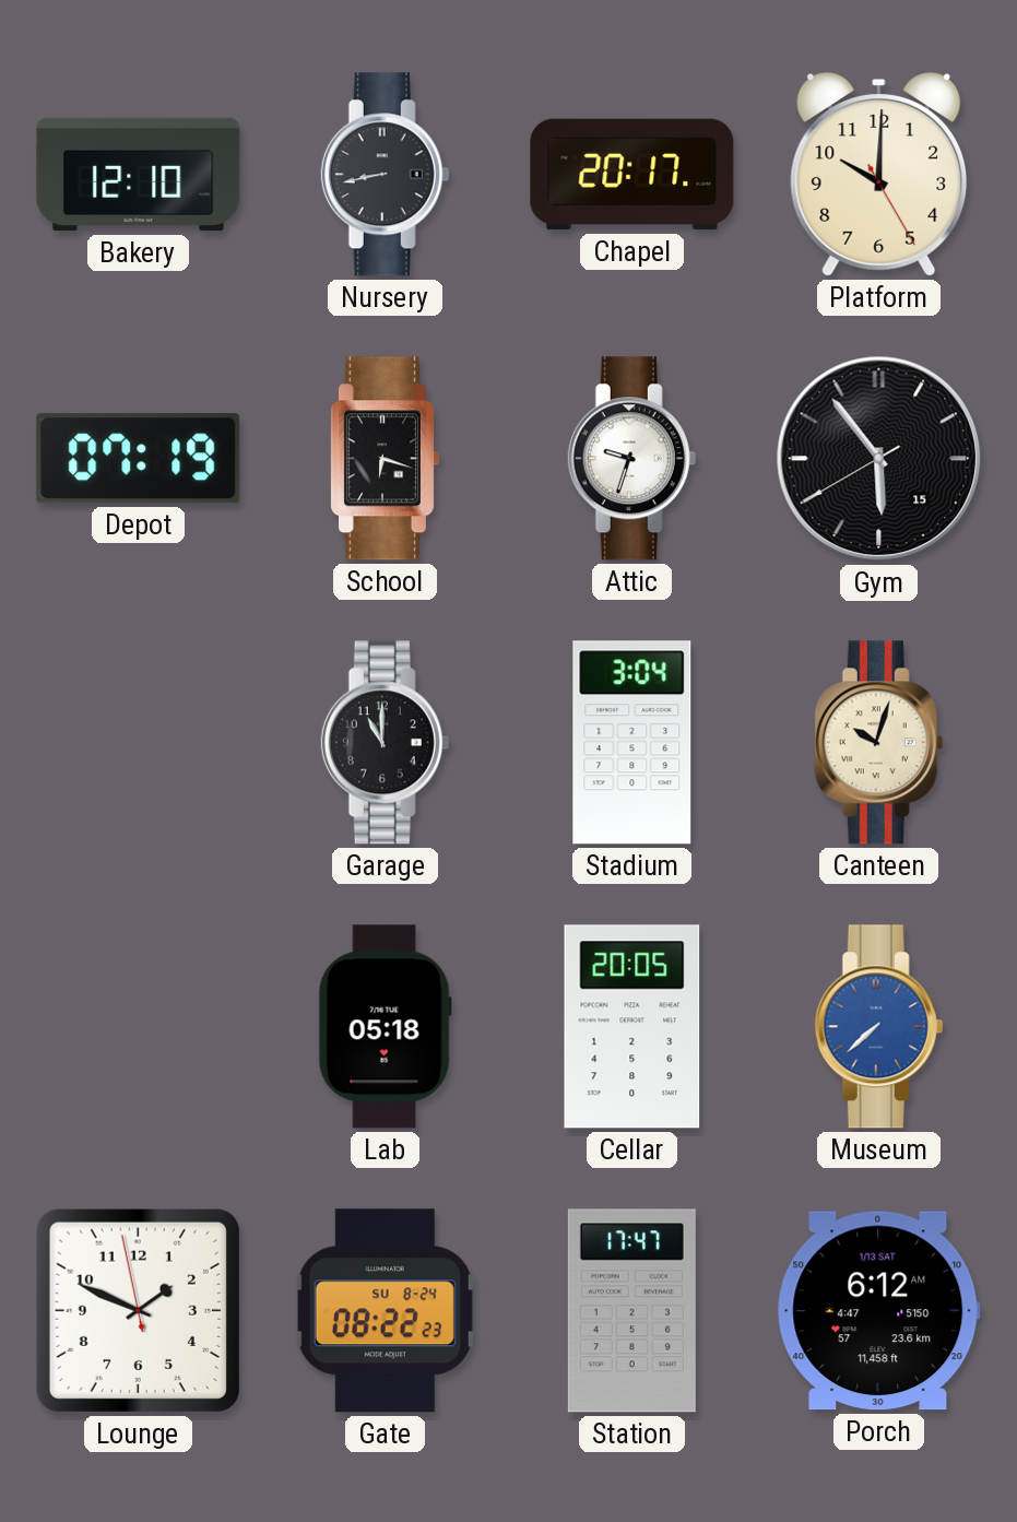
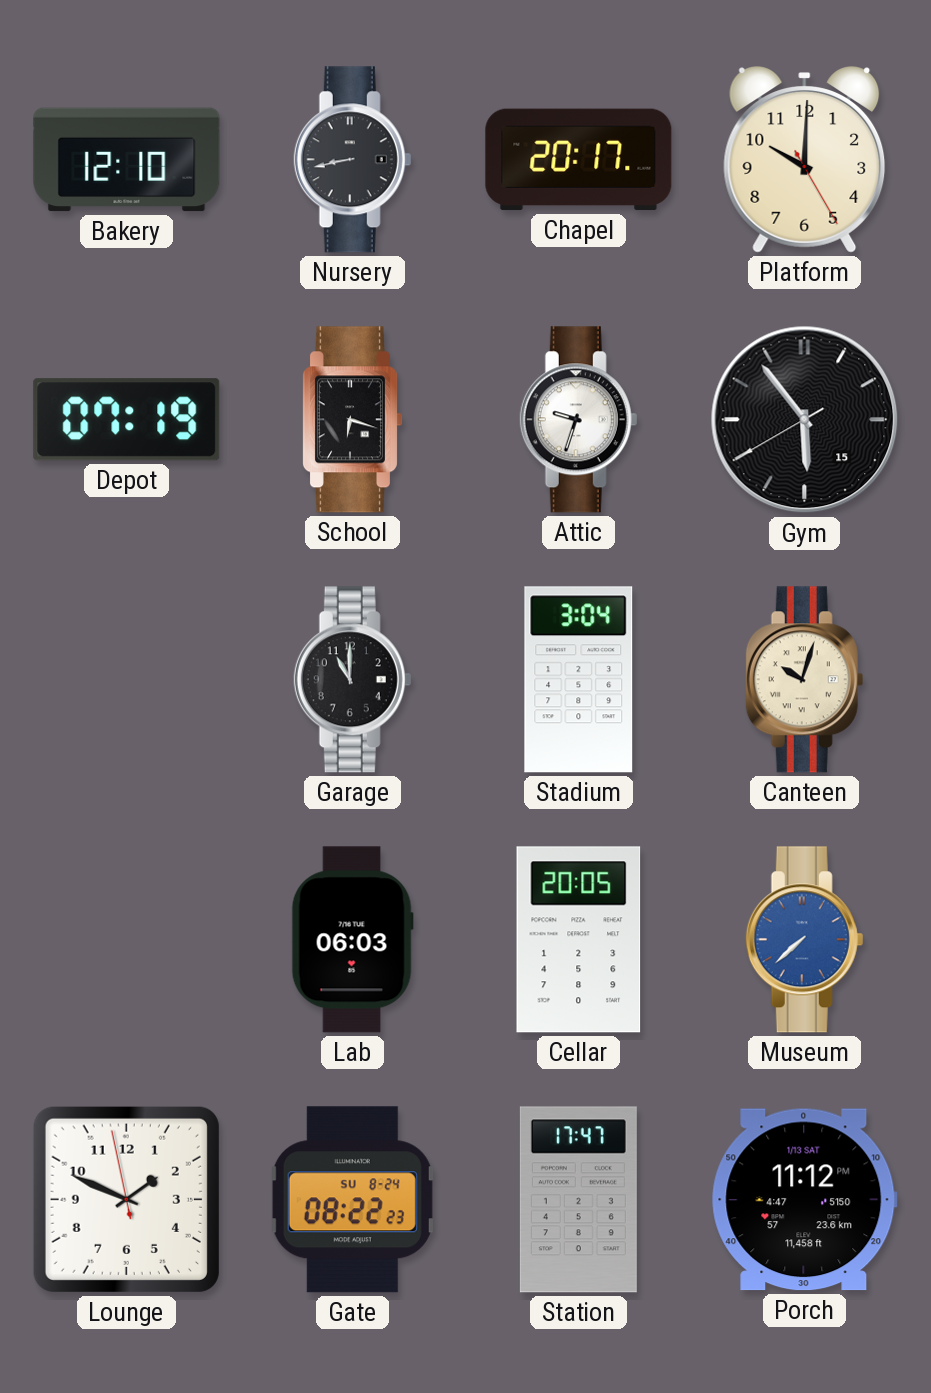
Lab: 05:18 -> 06:03
Porch: 6:12 -> 11:12
